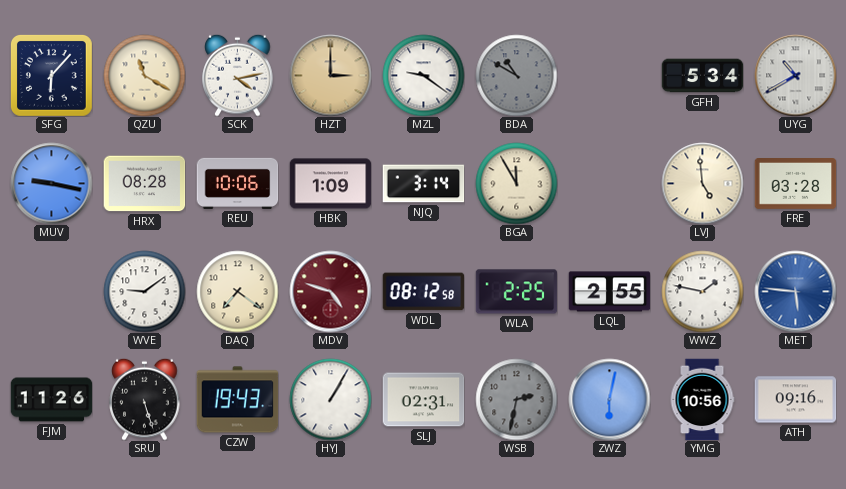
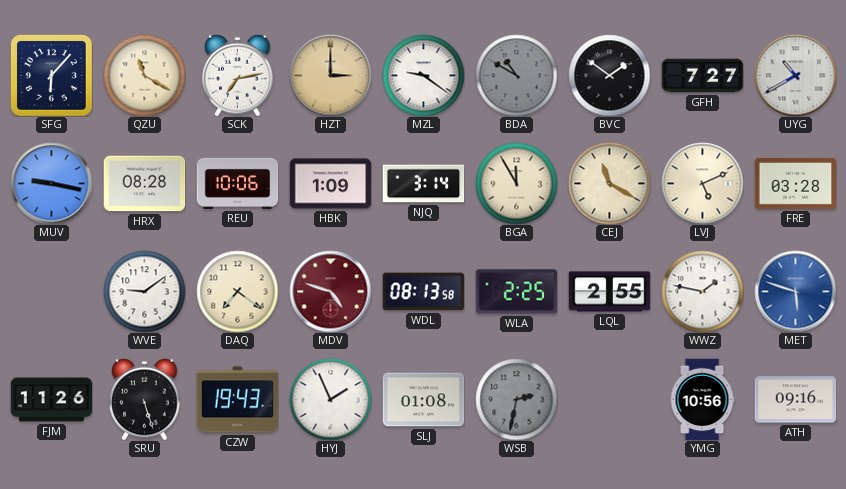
SCK: 4:13 -> 7:13
BVC: none -> 1:51
GFH: 5:34 -> 7:27
CEJ: none -> 11:20
LVJ: 4:59 -> 5:11
WDL: 08:12 -> 08:13
MET: 5:46 -> 5:48
HYJ: 1:05 -> 1:56
SLJ: 02:31 -> 01:08
ZWZ: 6:02 -> none
